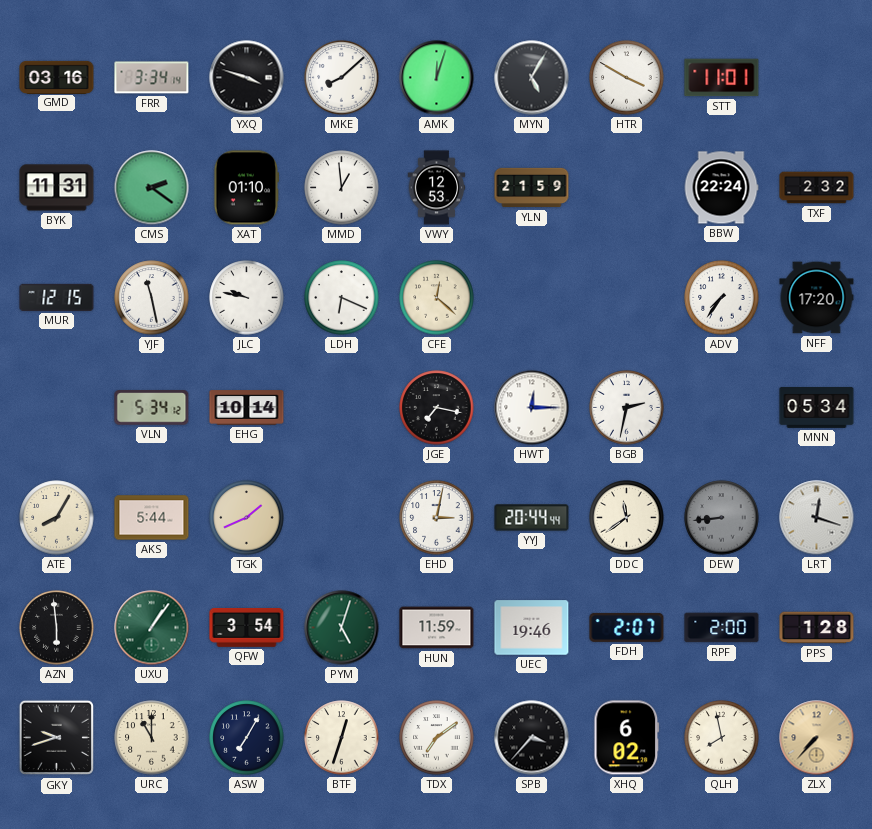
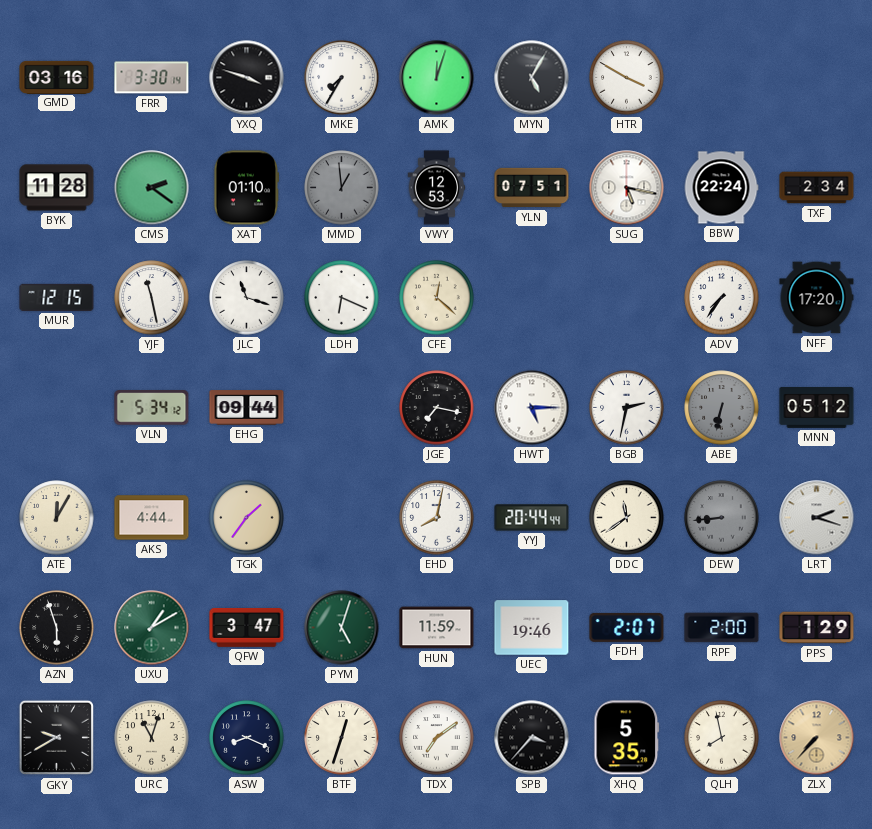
FRR: 3:34 -> 3:30
MKE: 8:08 -> 7:35
STT: 11:01 -> none
BYK: 11:31 -> 11:28
MMD dial: white -> grey
YLN: 21:59 -> 07:51
SUG: none -> 5:17
TXF: 2:32 -> 2:34
JLC: 9:47 -> 11:18
EHG: 10:14 -> 09:44
HWT: 12:15 -> 5:15
ABE: none -> 6:32
MNN: 05:34 -> 05:12
ATE: 8:05 -> 12:05
AKS: 5:44 -> 4:44
TGK: 1:41 -> 1:36
EHD: 3:02 -> 8:02
LRT: 12:18 -> 2:18
AZN: 5:59 -> 5:57
UXU: 1:06 -> 1:10
QFW: 3:54 -> 3:47
PPS: 1:28 -> 1:29
GKY: 9:42 -> 9:40
URC: 11:00 -> 11:03
ASW: 7:05 -> 8:19
XHQ: 6:02 -> 5:35
